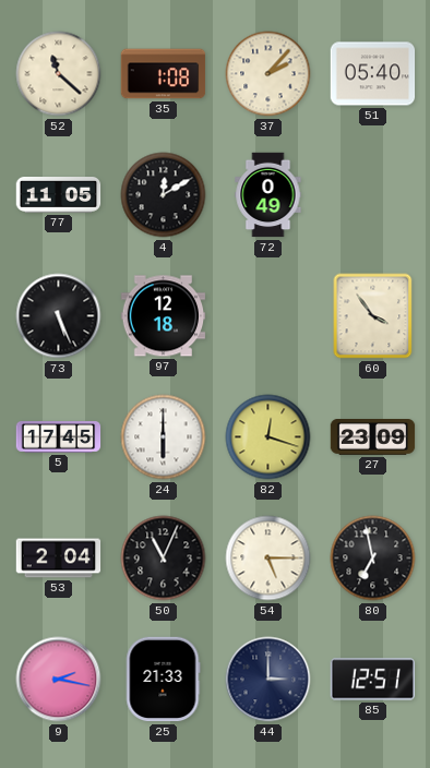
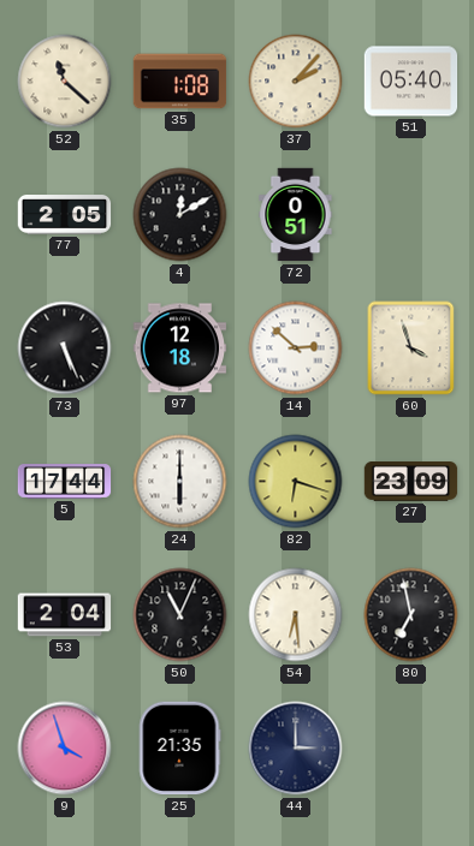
77: 11:05 -> 2:05
72: 0:49 -> 0:51
14: none -> 2:52
60: 3:54 -> 3:57
5: 17:45 -> 17:44
82: 12:18 -> 6:18
54: 5:15 -> 6:29
9: 2:17 -> 3:57
25: 21:33 -> 21:35
85: 12:51 -> none
